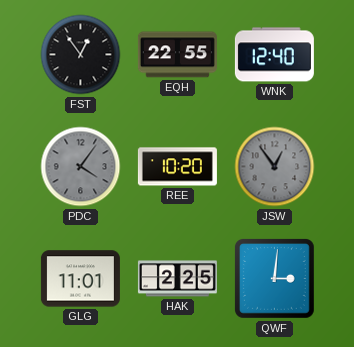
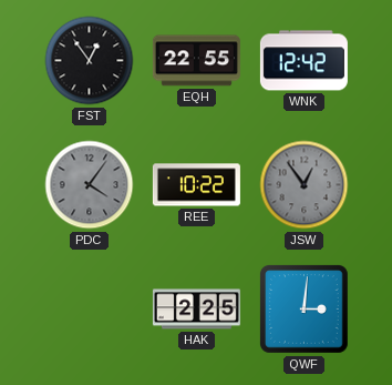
WNK: 12:40 -> 12:42
REE: 10:20 -> 10:22
GLG: 11:01 -> none
